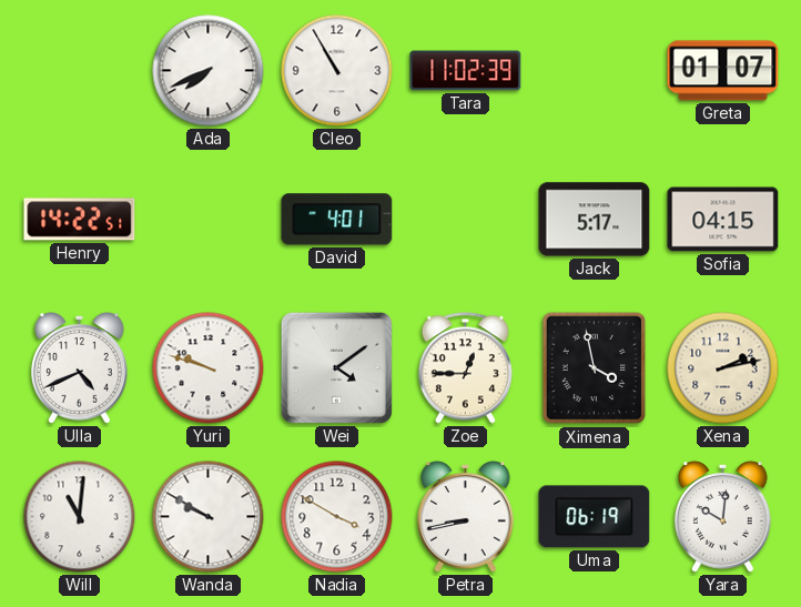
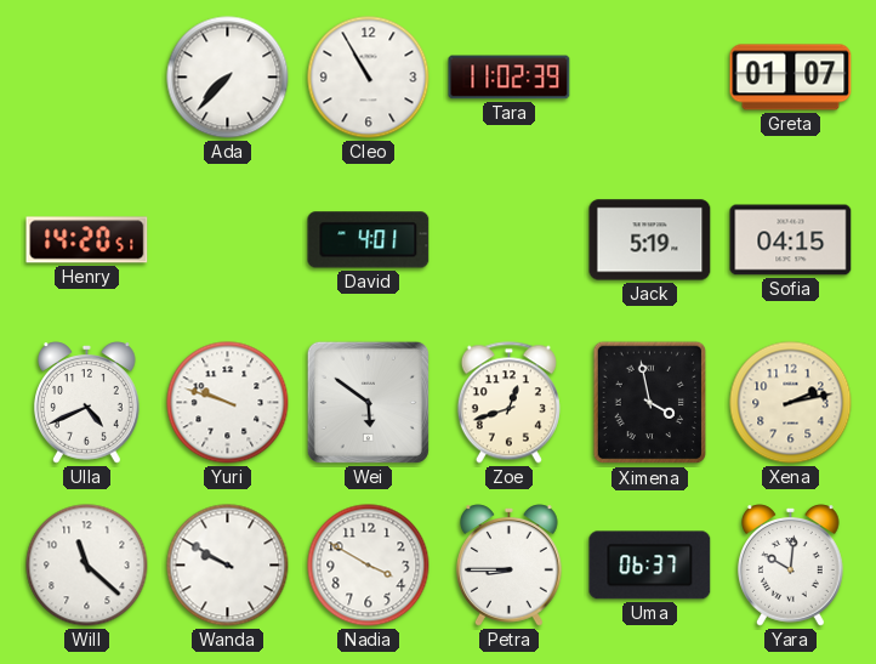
Ada: 7:41 -> 7:37
Henry: 14:22 -> 14:20
Jack: 5:17 -> 5:19
Wei: 4:09 -> 5:51
Zoe: 12:45 -> 12:42
Will: 11:01 -> 11:22
Petra: 8:43 -> 8:45
Uma: 06:19 -> 06:37
